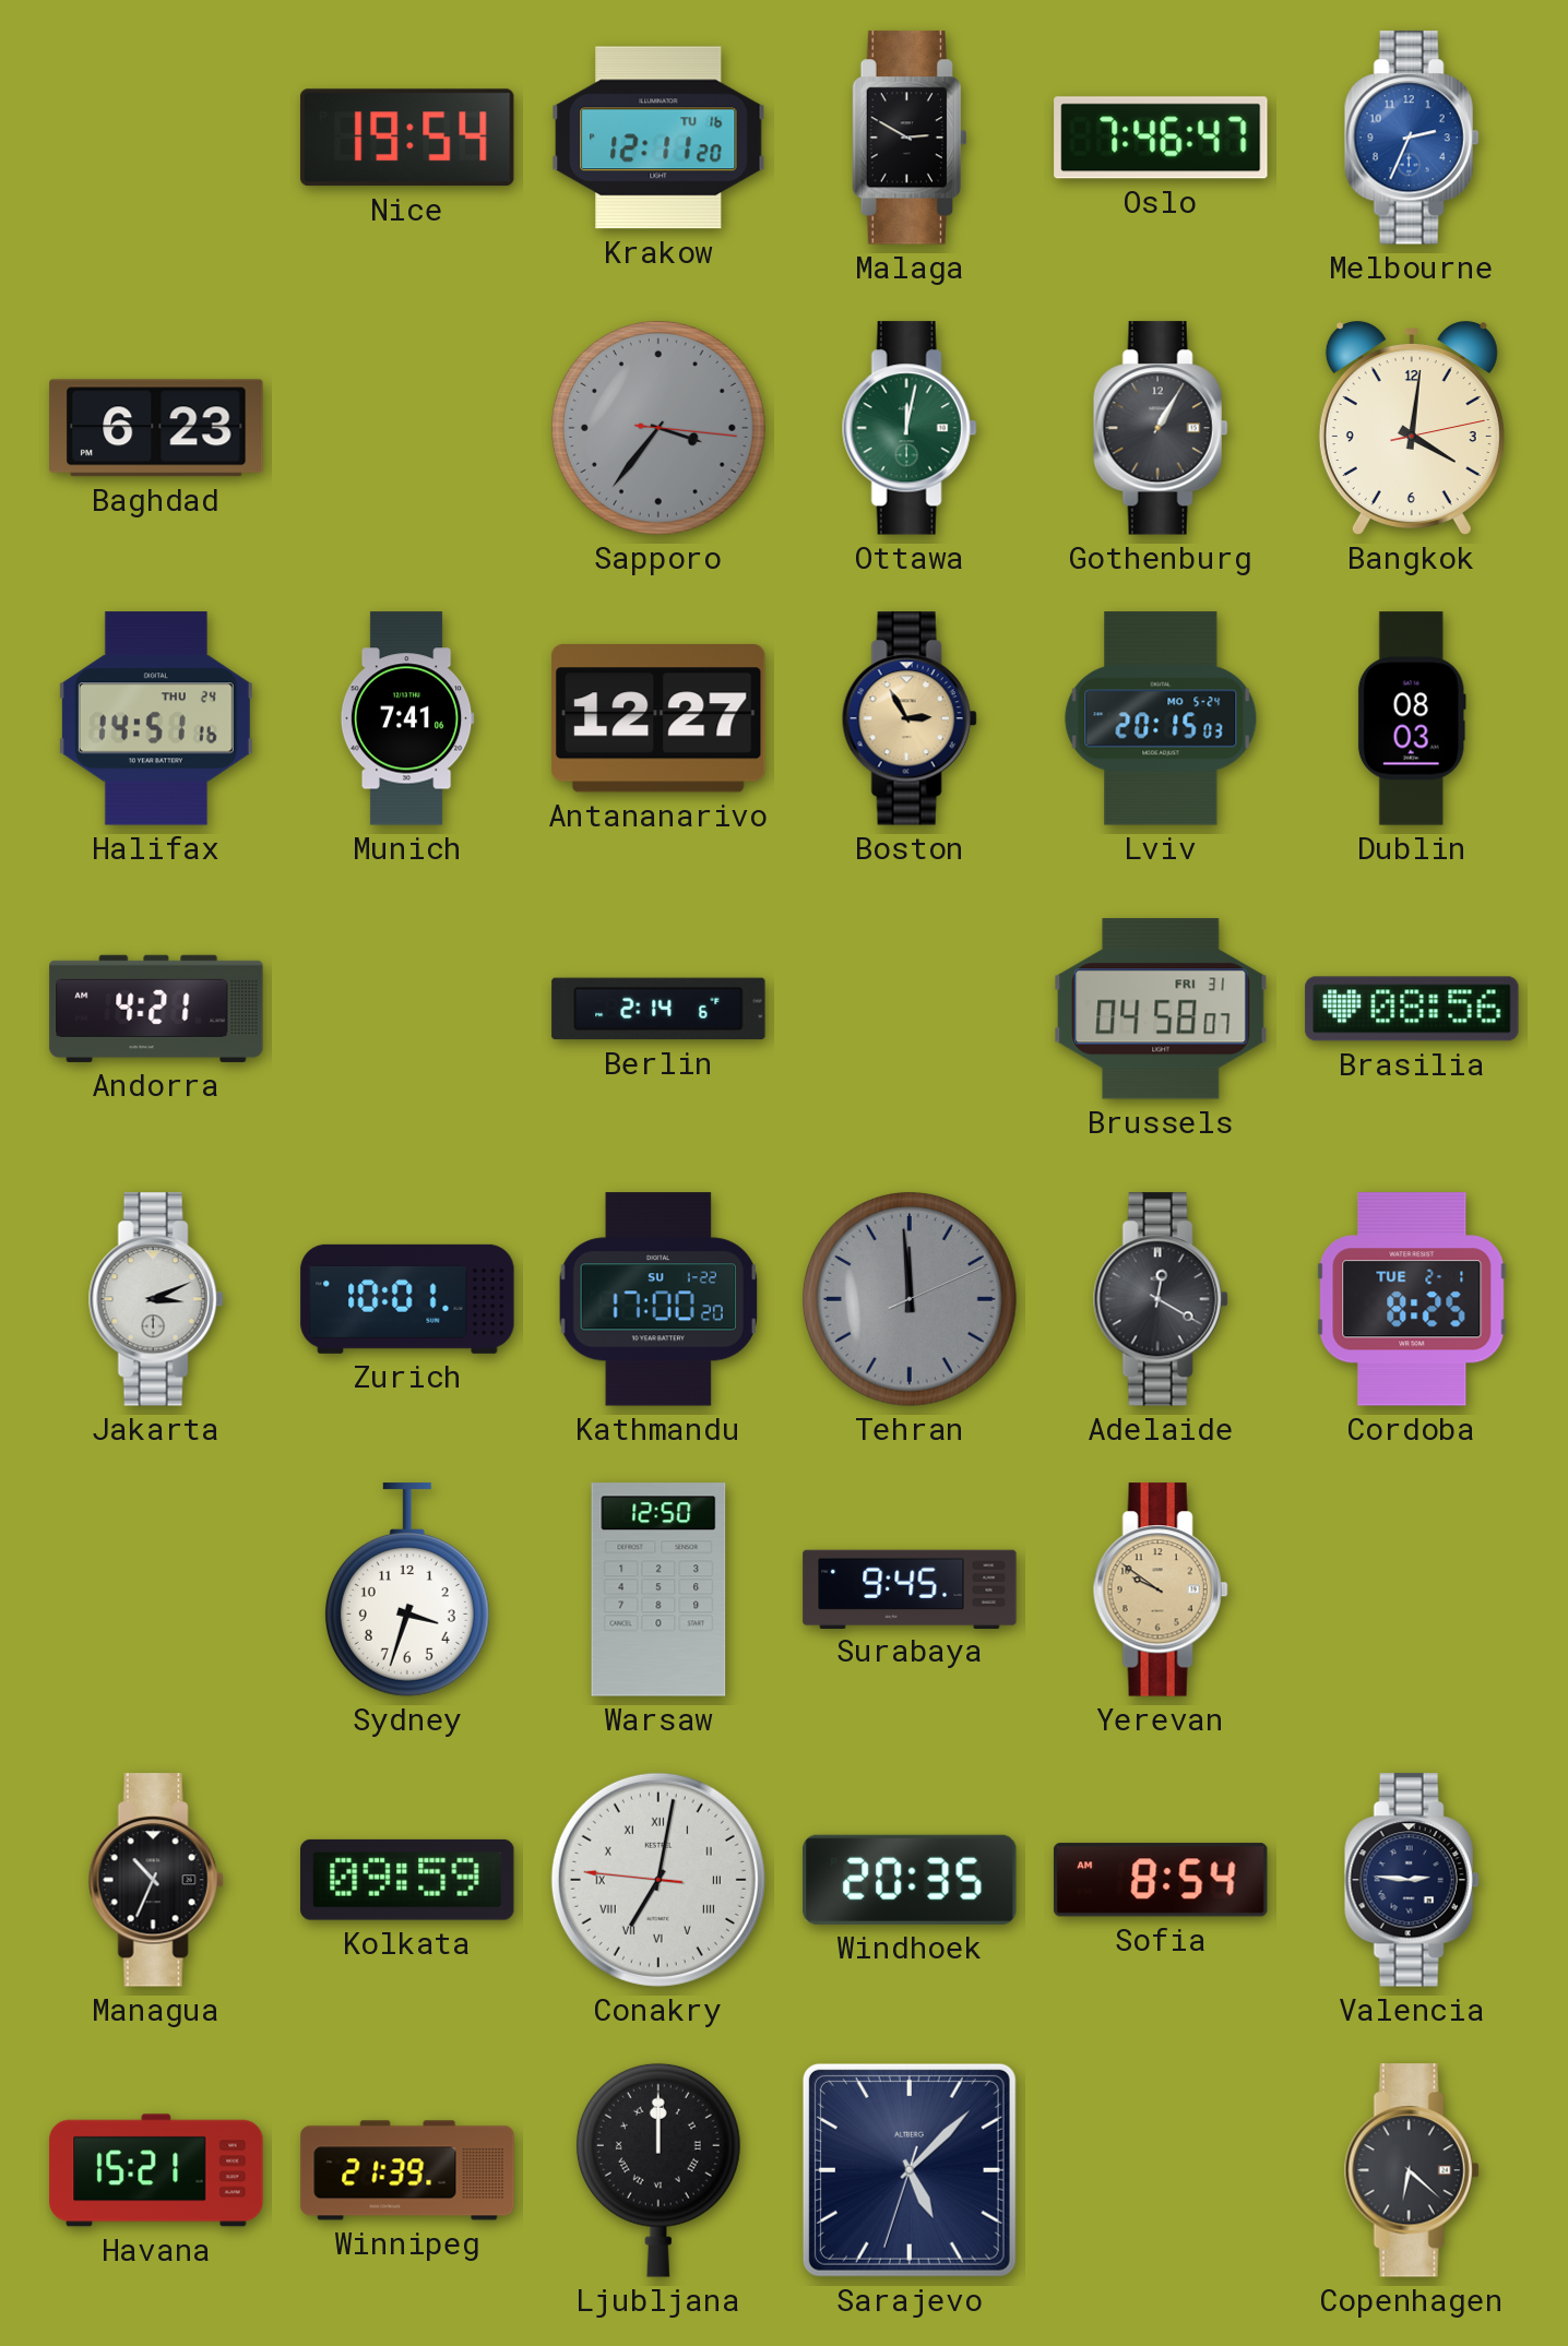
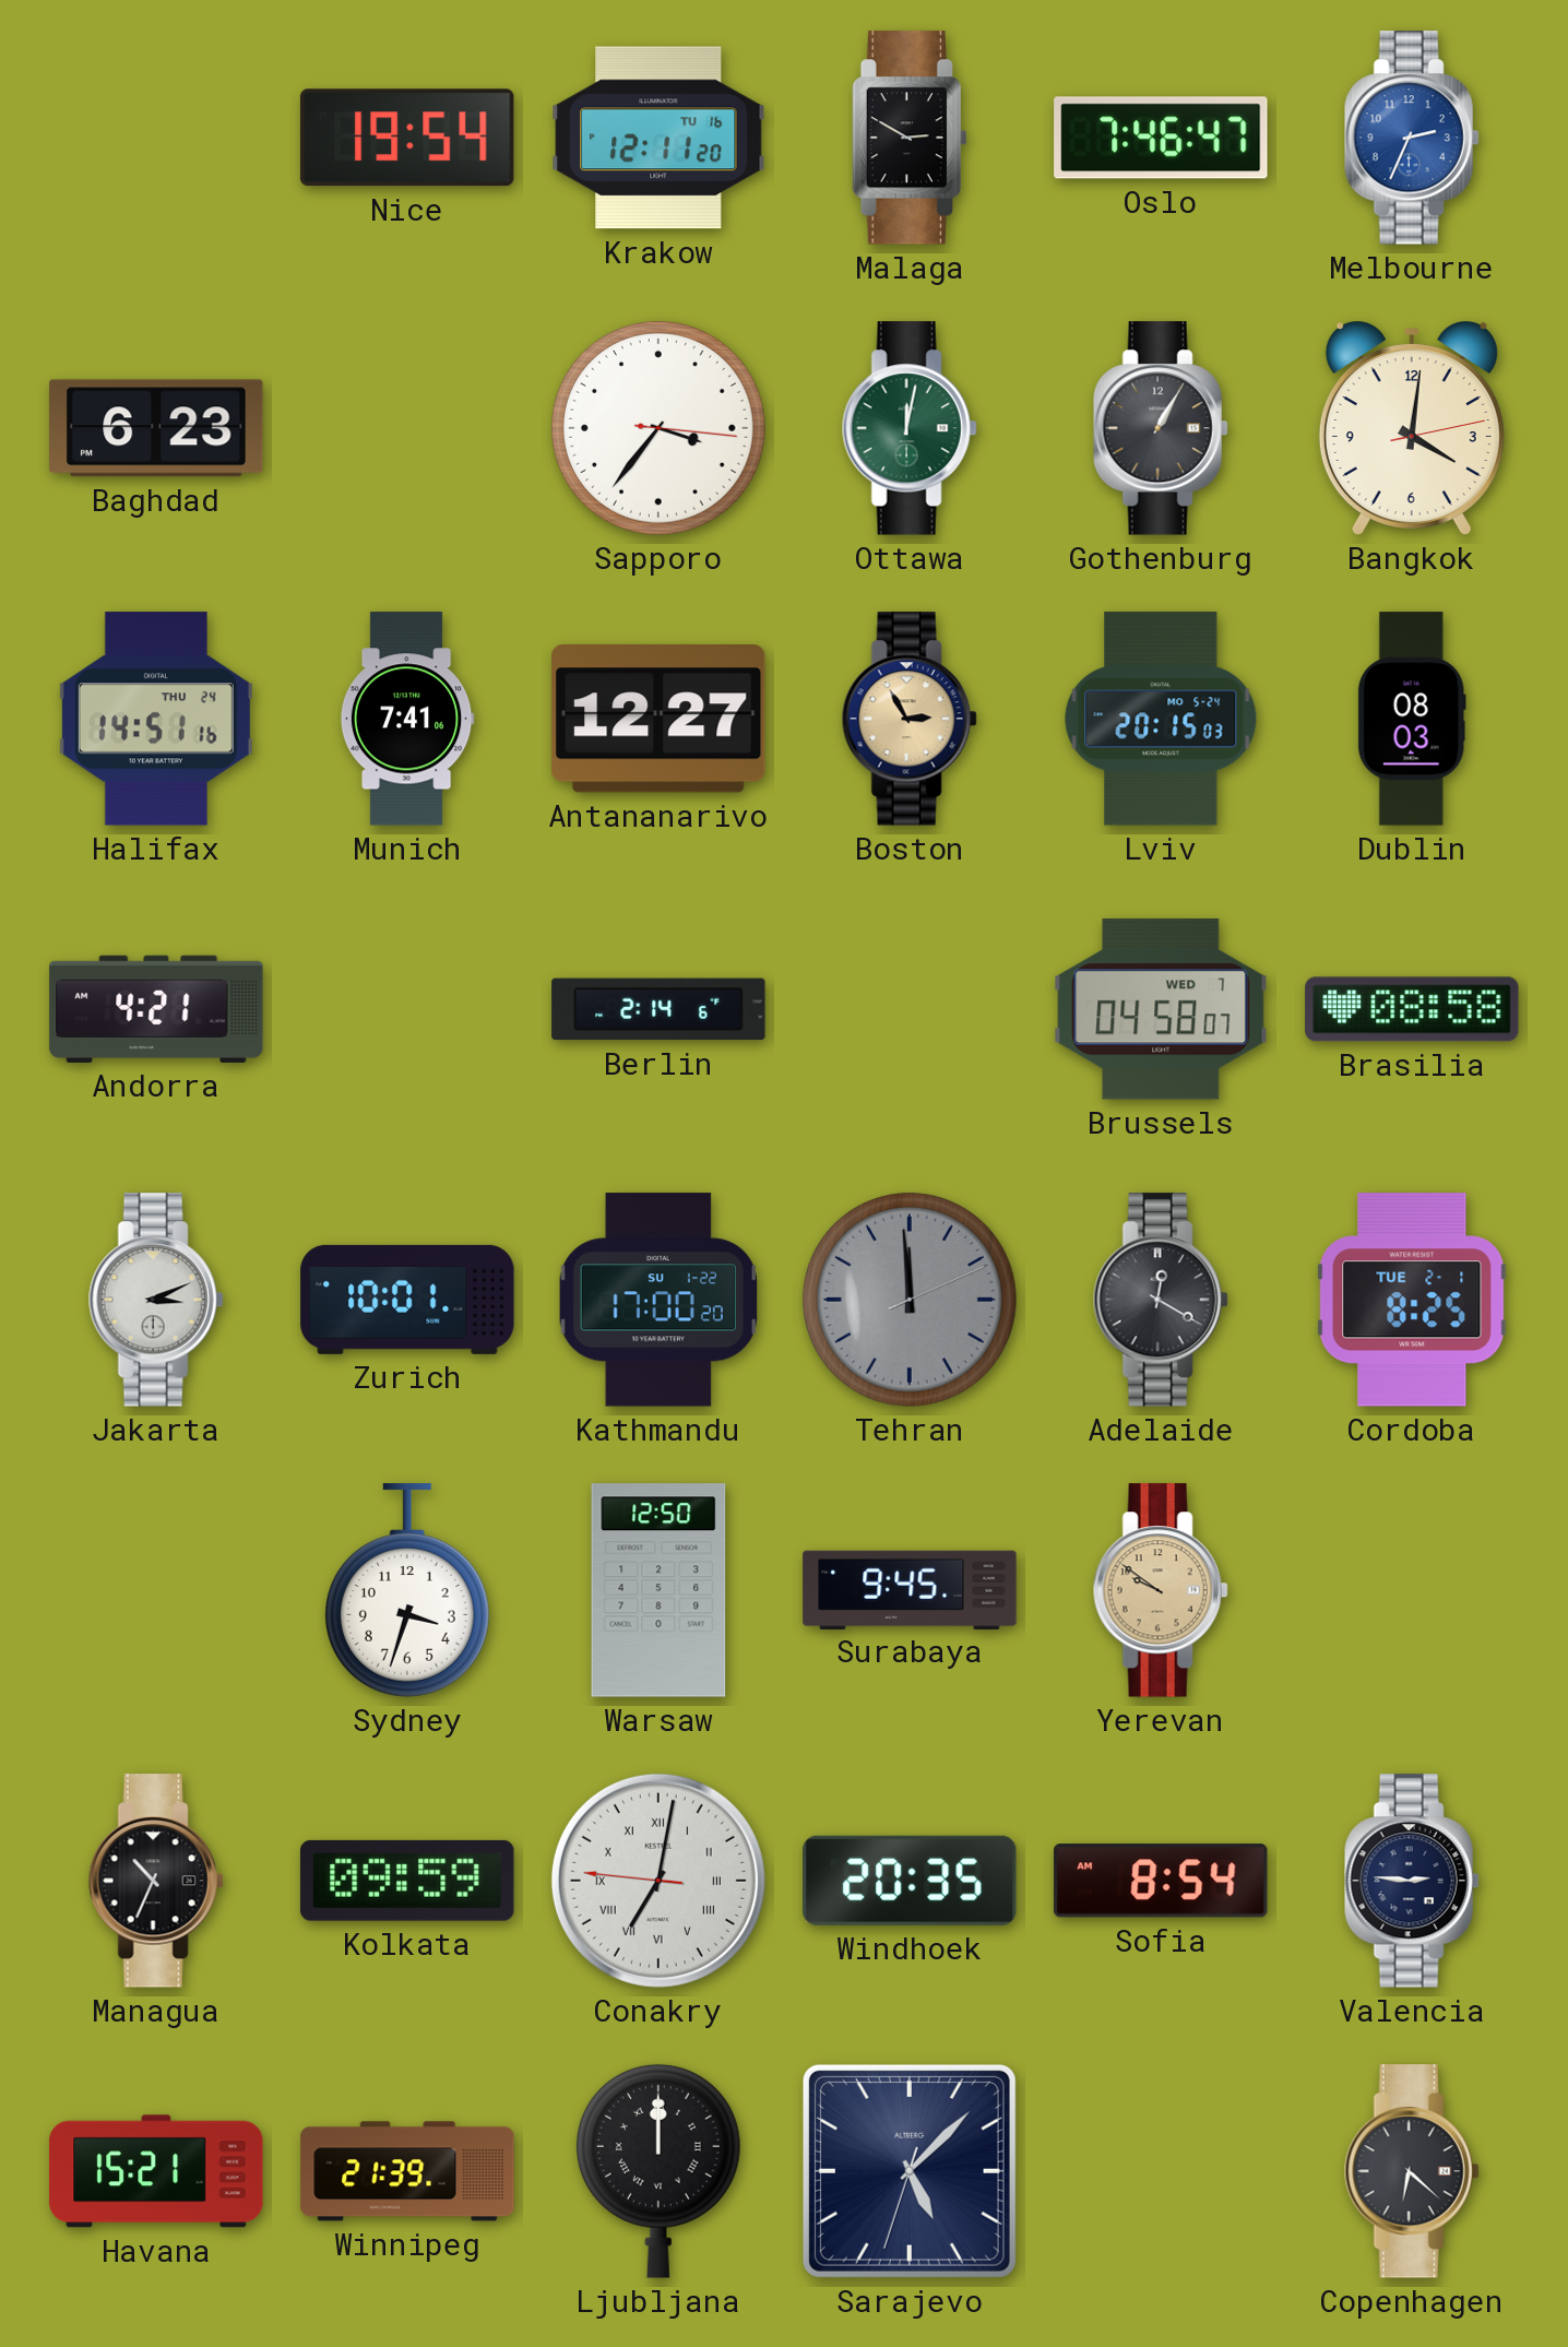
Sapporo dial: grey -> white
Brussels date: FRI 31 -> WED 7
Brasilia: 08:56 -> 08:58
